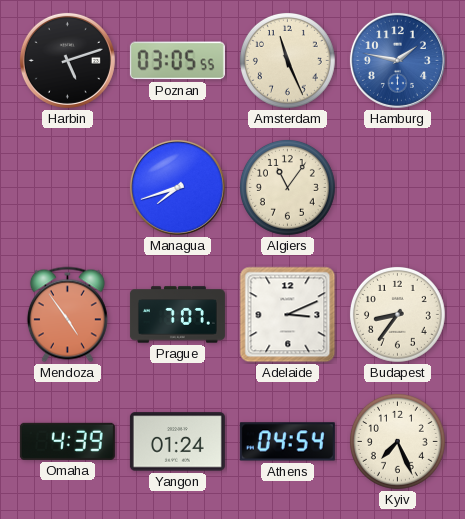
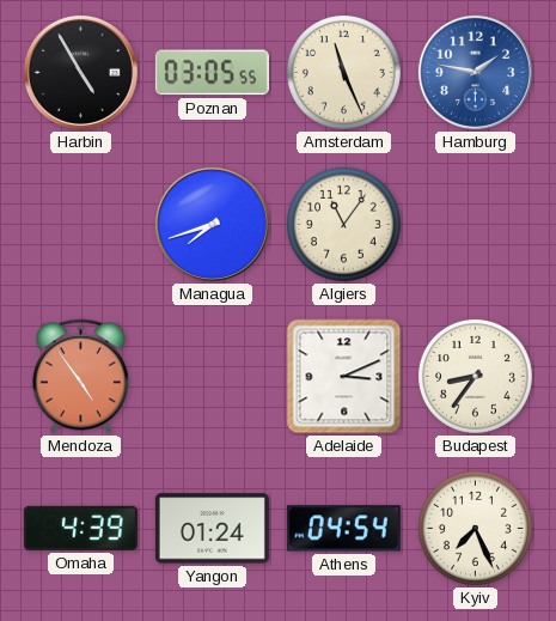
Harbin: 5:12 -> 4:55
Prague: 7:07 -> none
